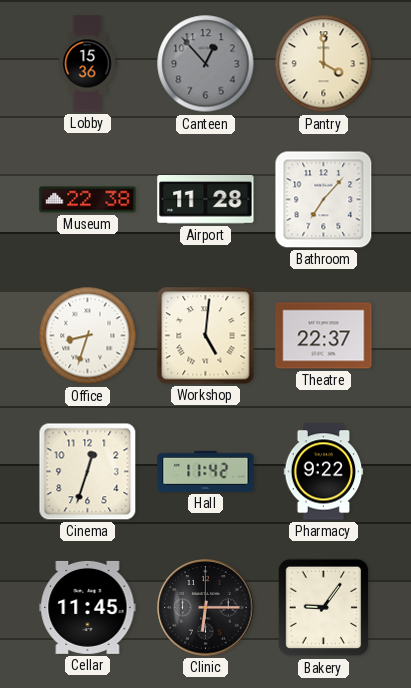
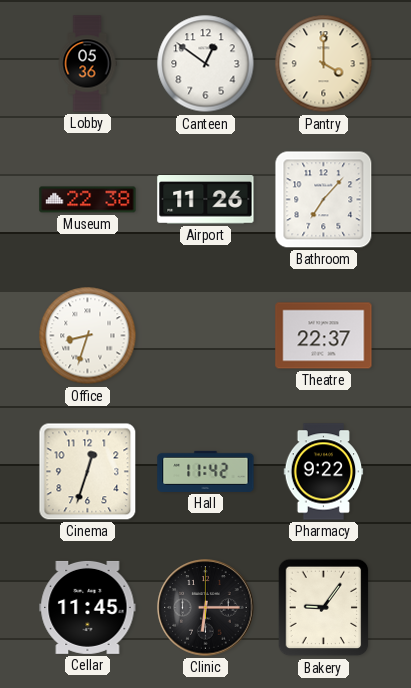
Lobby: 15:36 -> 05:36
Canteen: 12:53 -> 12:51
Canteen dial: grey -> white
Airport: 11:28 -> 11:26
Workshop: 5:01 -> none
